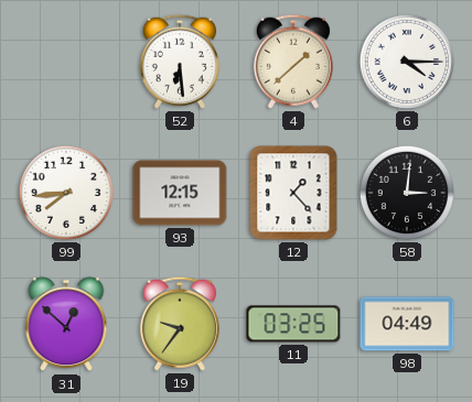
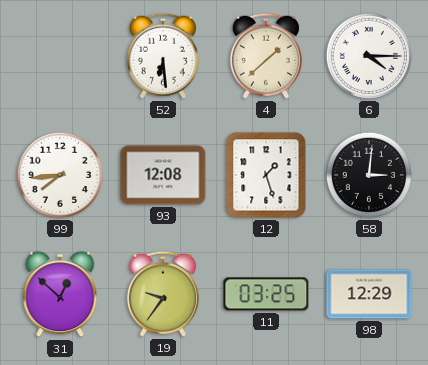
93: 12:15 -> 12:08
12: 1:23 -> 1:27
98: 04:49 -> 12:29
